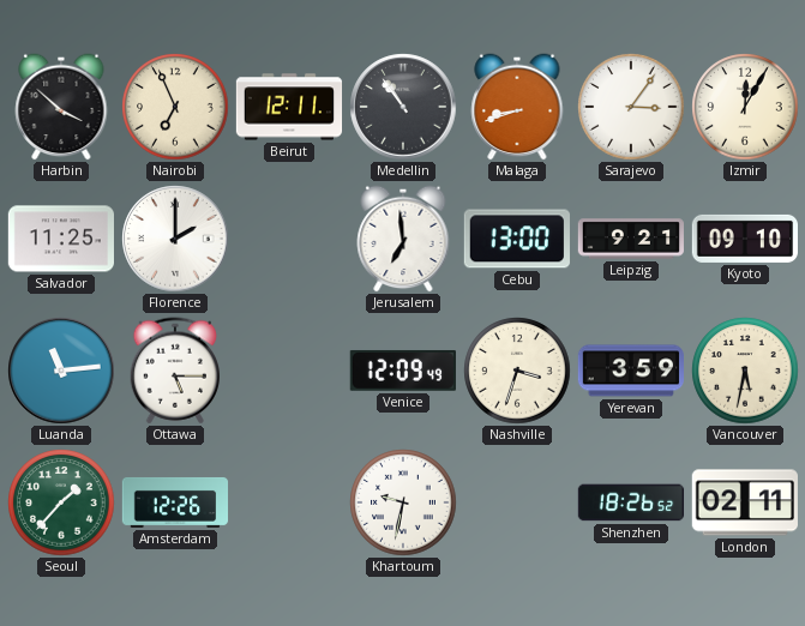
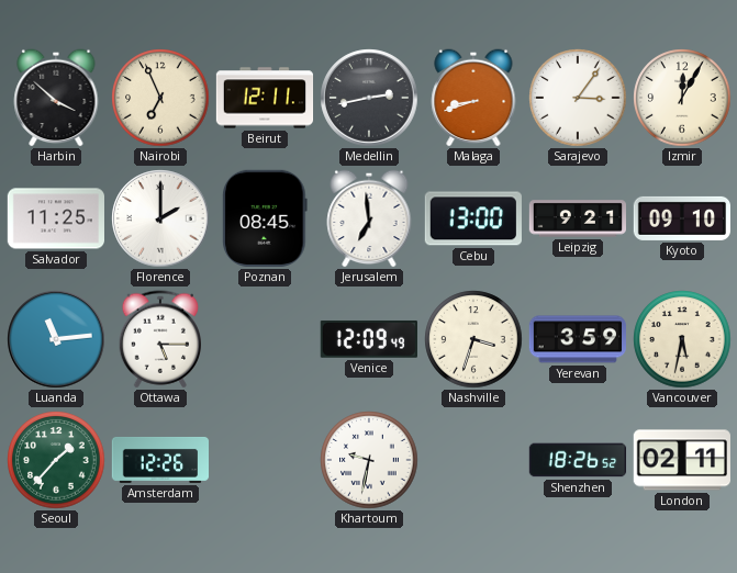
Medellin: 10:54 -> 2:43
Poznan: none -> 08:45
